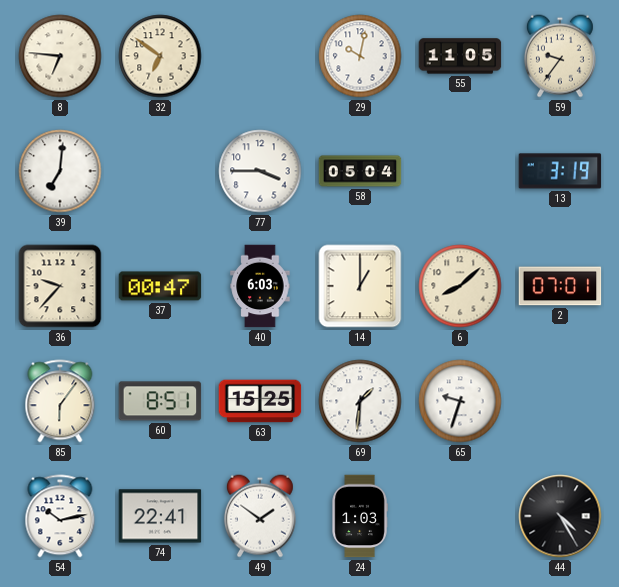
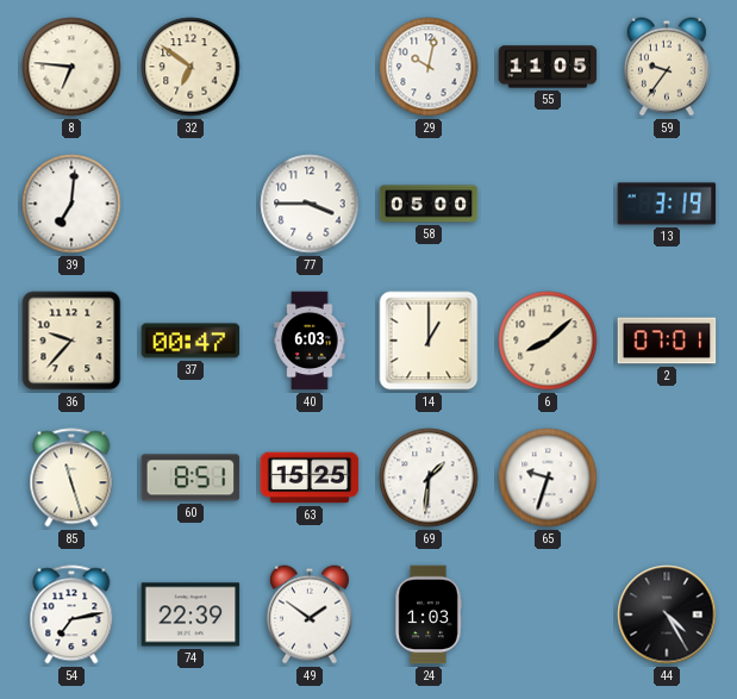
58: 05:04 -> 05:00
85: 6:06 -> 11:27
54: 10:13 -> 7:13
74: 22:41 -> 22:39
